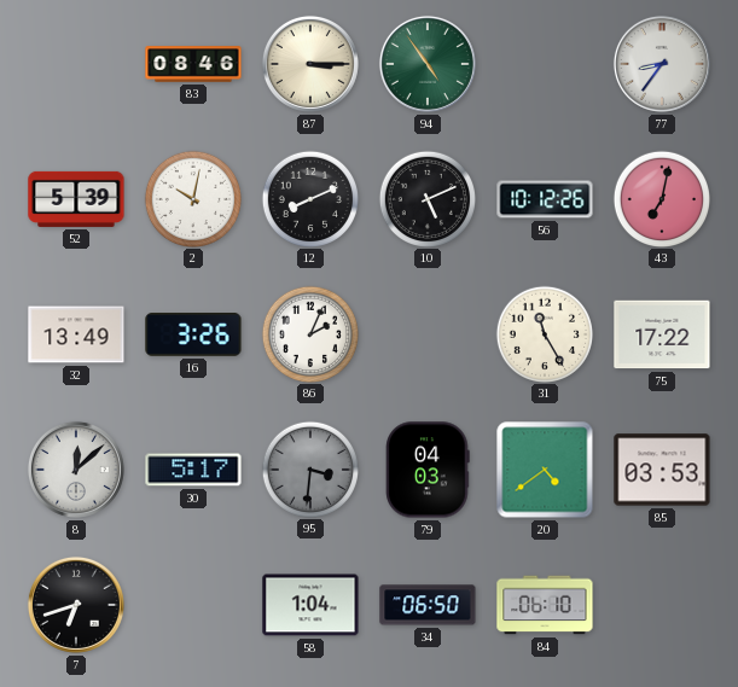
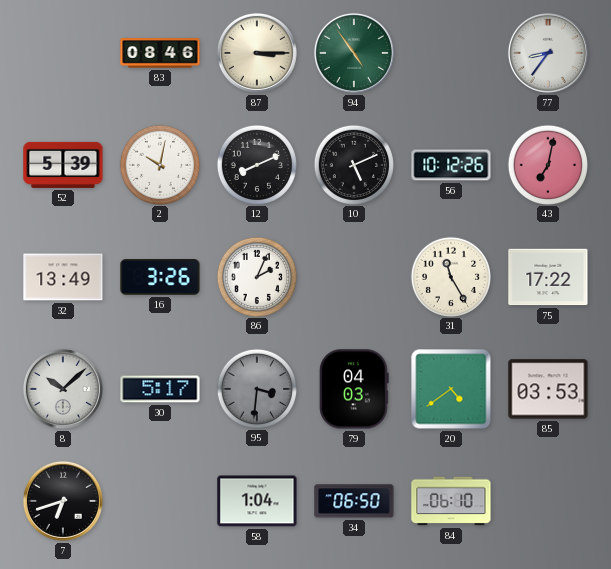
8: 12:08 -> 10:08
